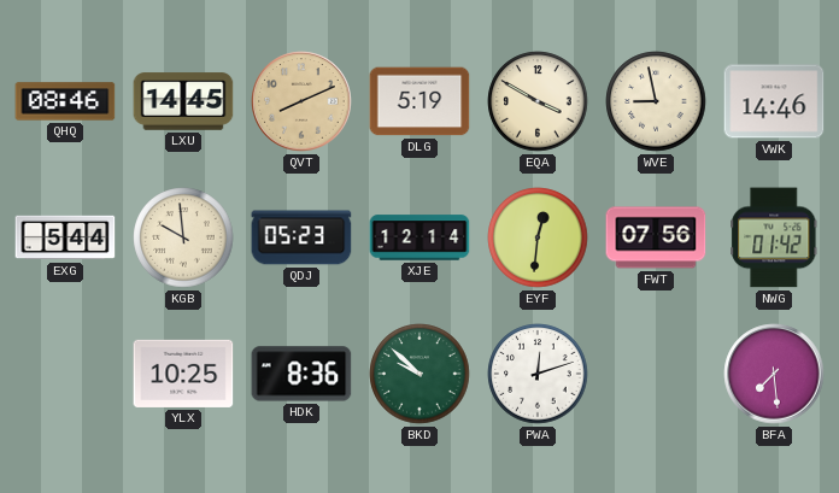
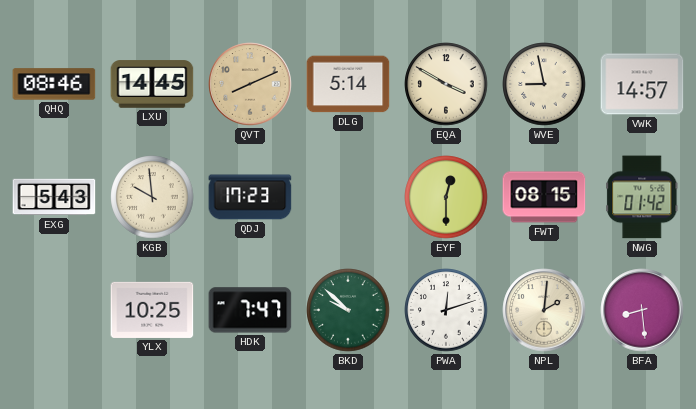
DLG: 5:19 -> 5:14
VWK: 14:46 -> 14:57
EXG: 5:44 -> 5:43
QDJ: 05:23 -> 17:23
XJE: 12:14 -> none
EYF: 12:31 -> 12:30
FWT: 07:56 -> 08:15
HDK: 8:36 -> 7:47
NPL: none -> 2:01
BFA: 7:29 -> 8:29
